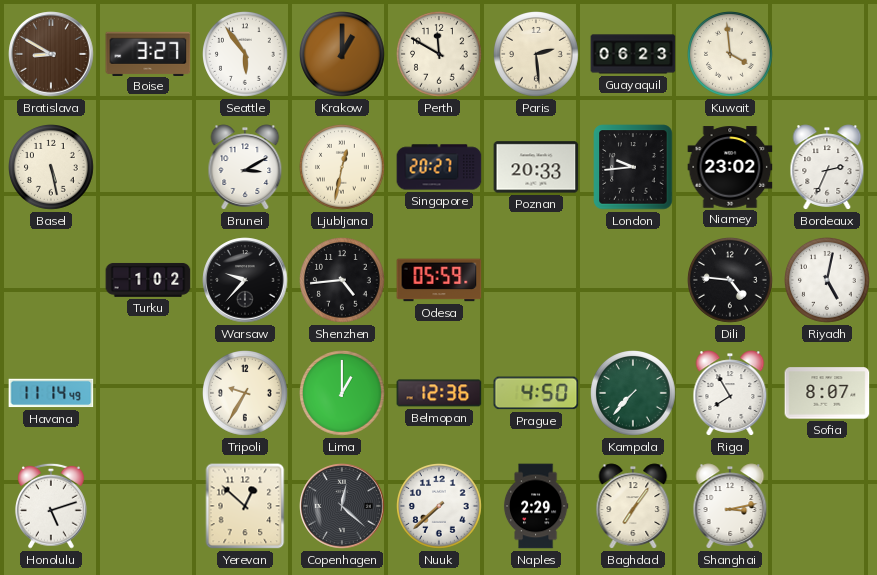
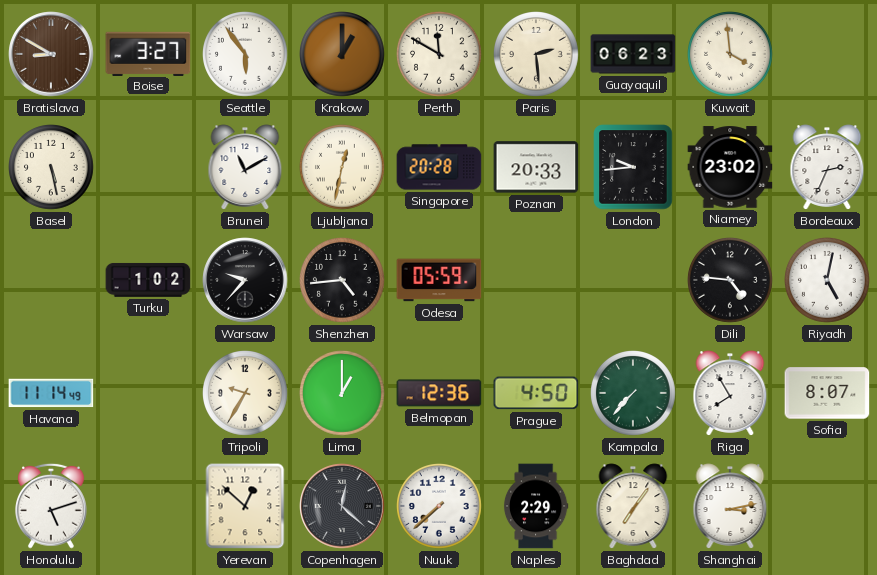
Brunei: 3:10 -> 11:10
Singapore: 20:27 -> 20:28
